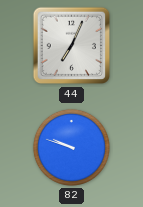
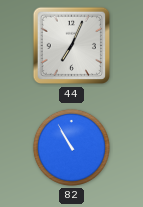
82: 9:48 -> 10:55
